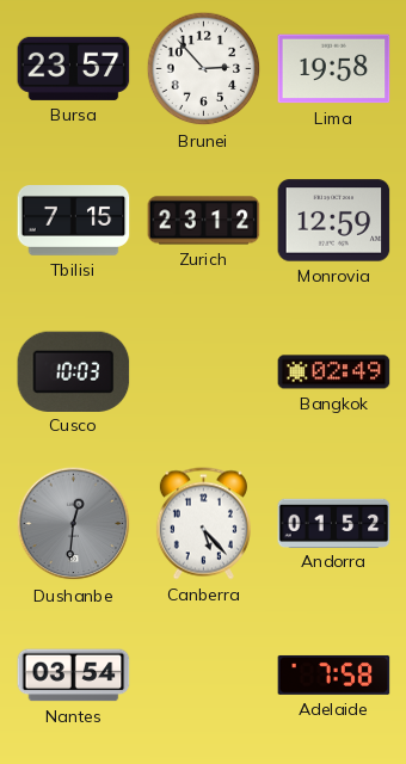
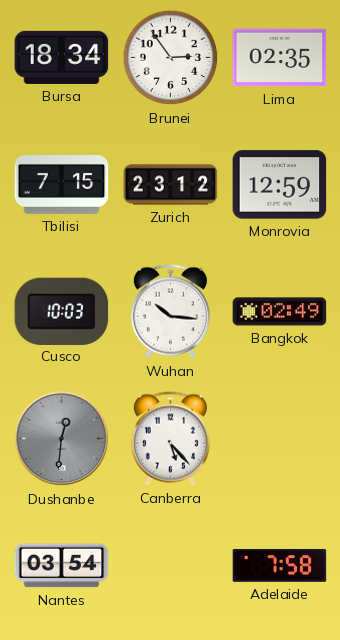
Bursa: 23:57 -> 18:34
Brunei: 2:53 -> 2:54
Lima: 19:58 -> 02:35
Wuhan: none -> 10:16
Andorra: 01:52 -> none
